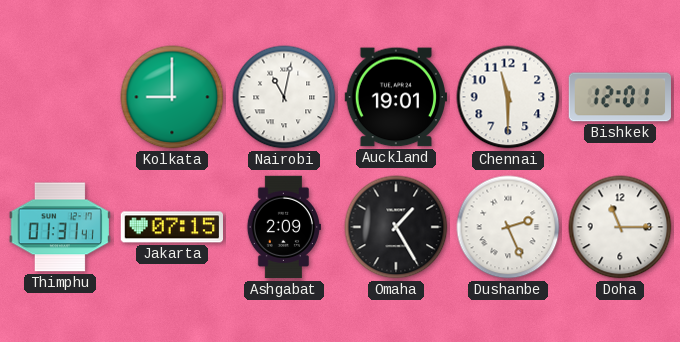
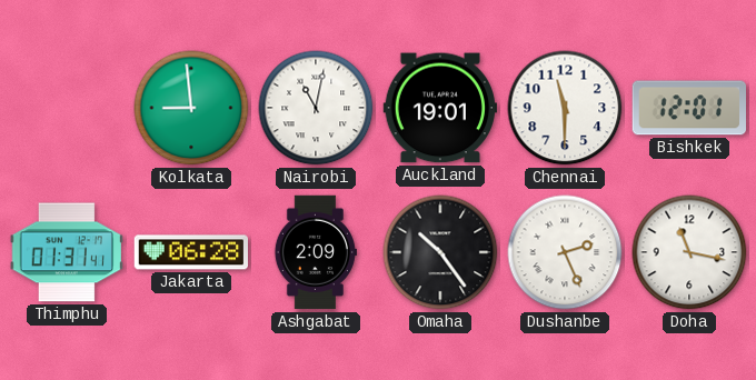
Kolkata: 9:00 -> 8:59
Jakarta: 07:15 -> 06:28
Omaha: 1:25 -> 10:24
Doha: 11:15 -> 11:17
